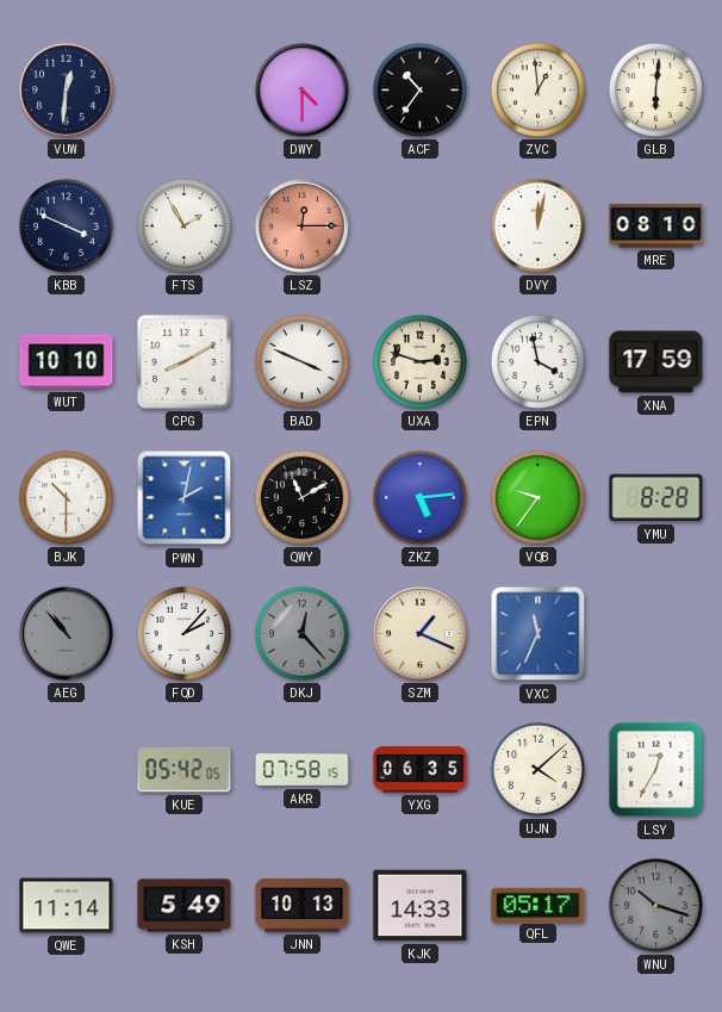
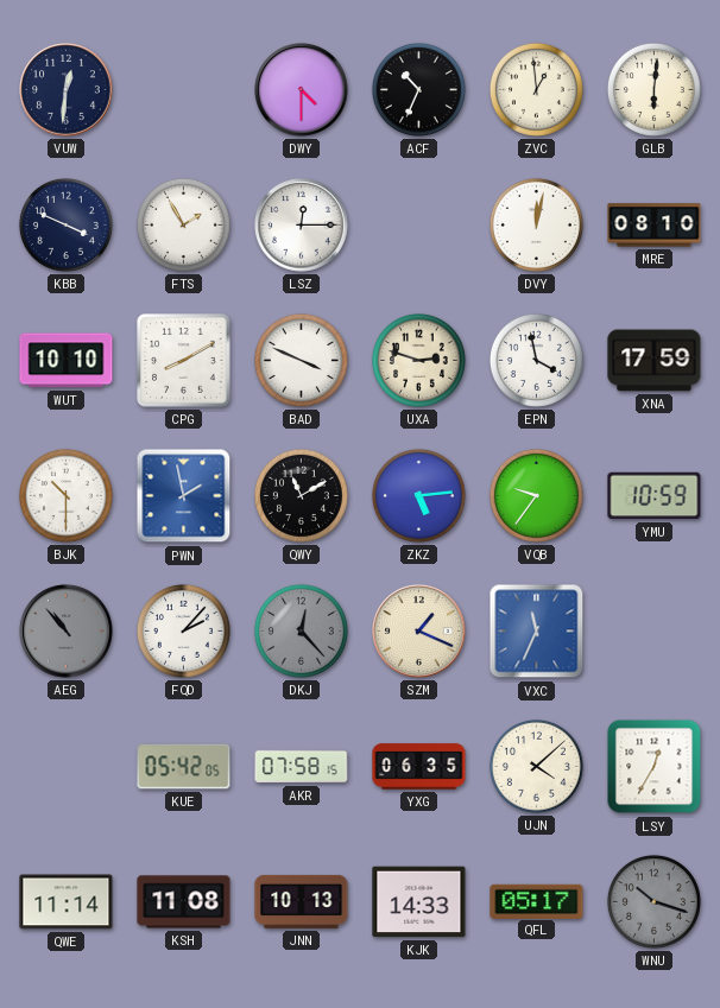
ACF: 10:36 -> 10:34
LSZ dial: salmon -> white
PWN: 2:02 -> 1:58
YMU: 8:28 -> 10:59
KSH: 5:49 -> 11:08
